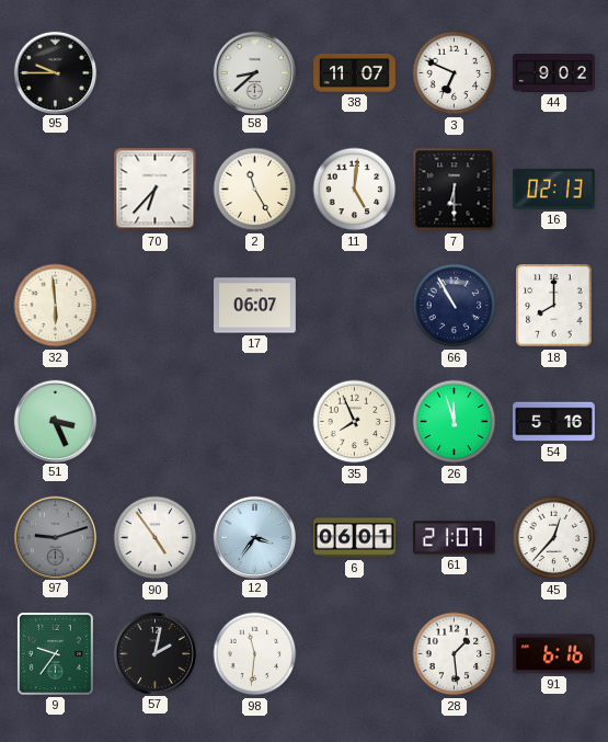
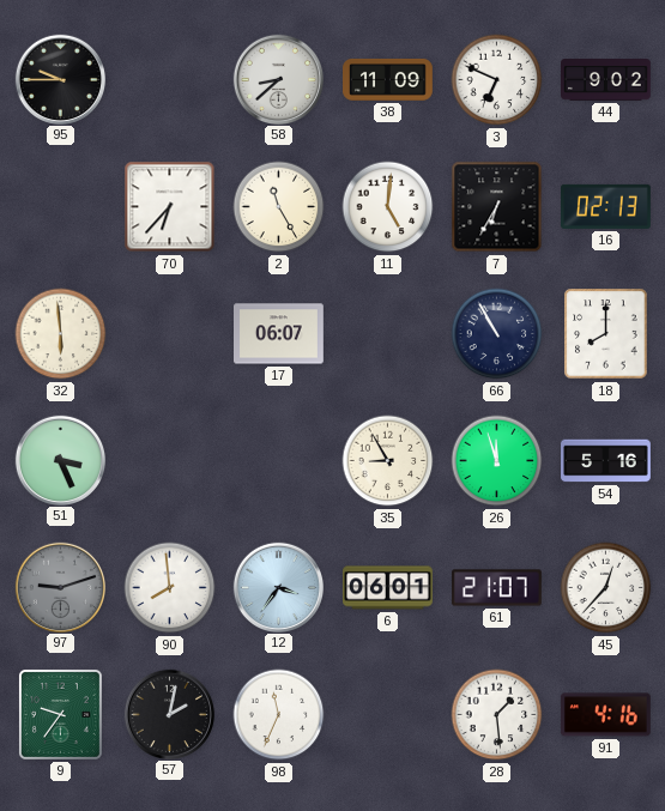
38: 11:07 -> 11:09
7: 6:30 -> 6:35
35: 7:56 -> 8:55
90: 4:54 -> 7:59
98: 11:31 -> 11:34
91: 6:16 -> 4:16
